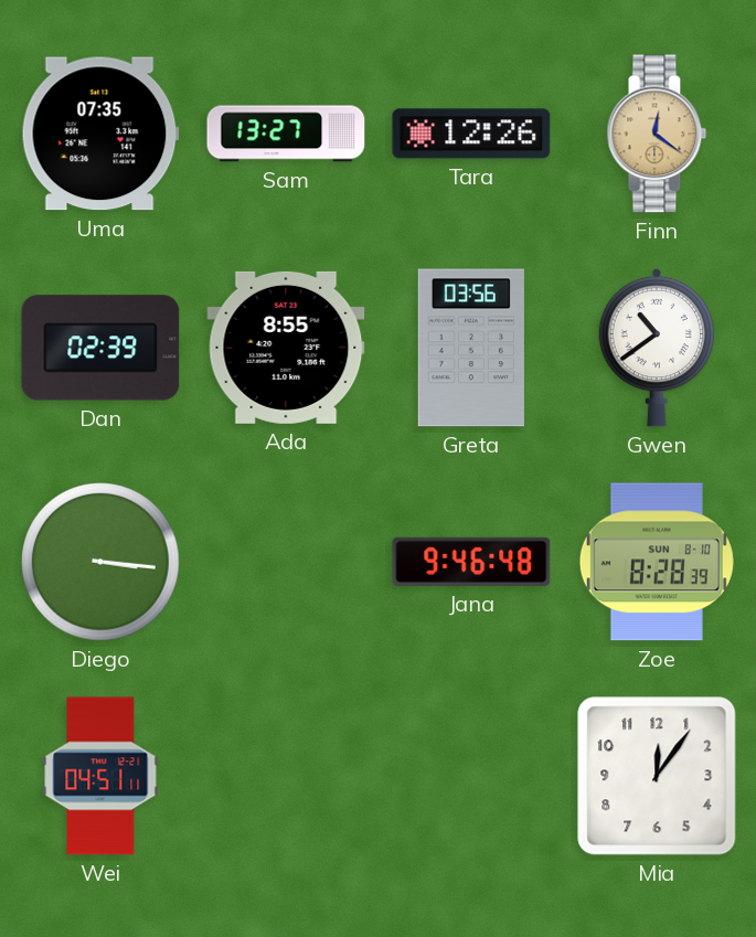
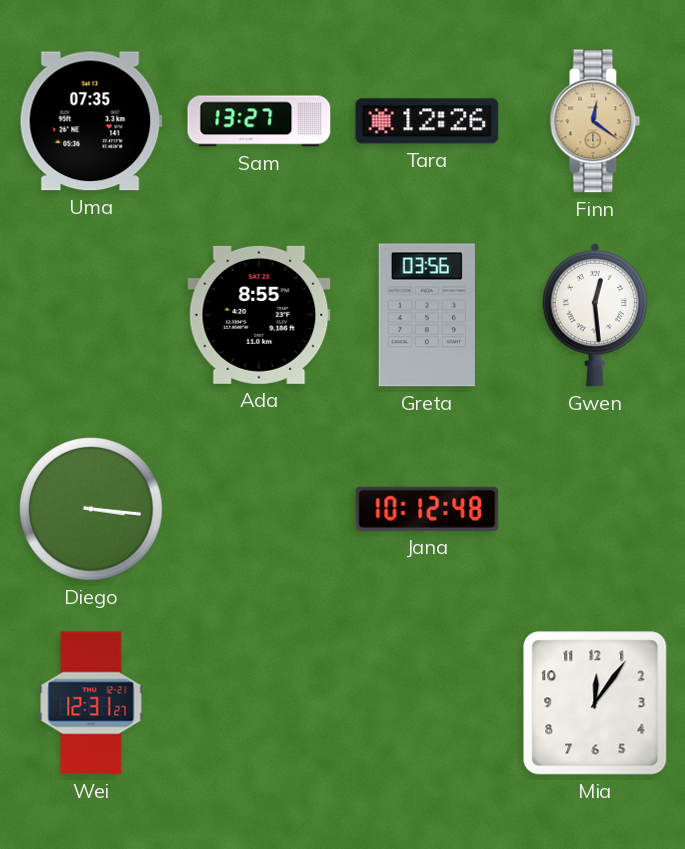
Dan: 02:39 -> none
Gwen: 10:39 -> 12:29
Jana: 9:46 -> 10:12
Zoe: 8:28 -> none
Wei: 04:51 -> 12:31
